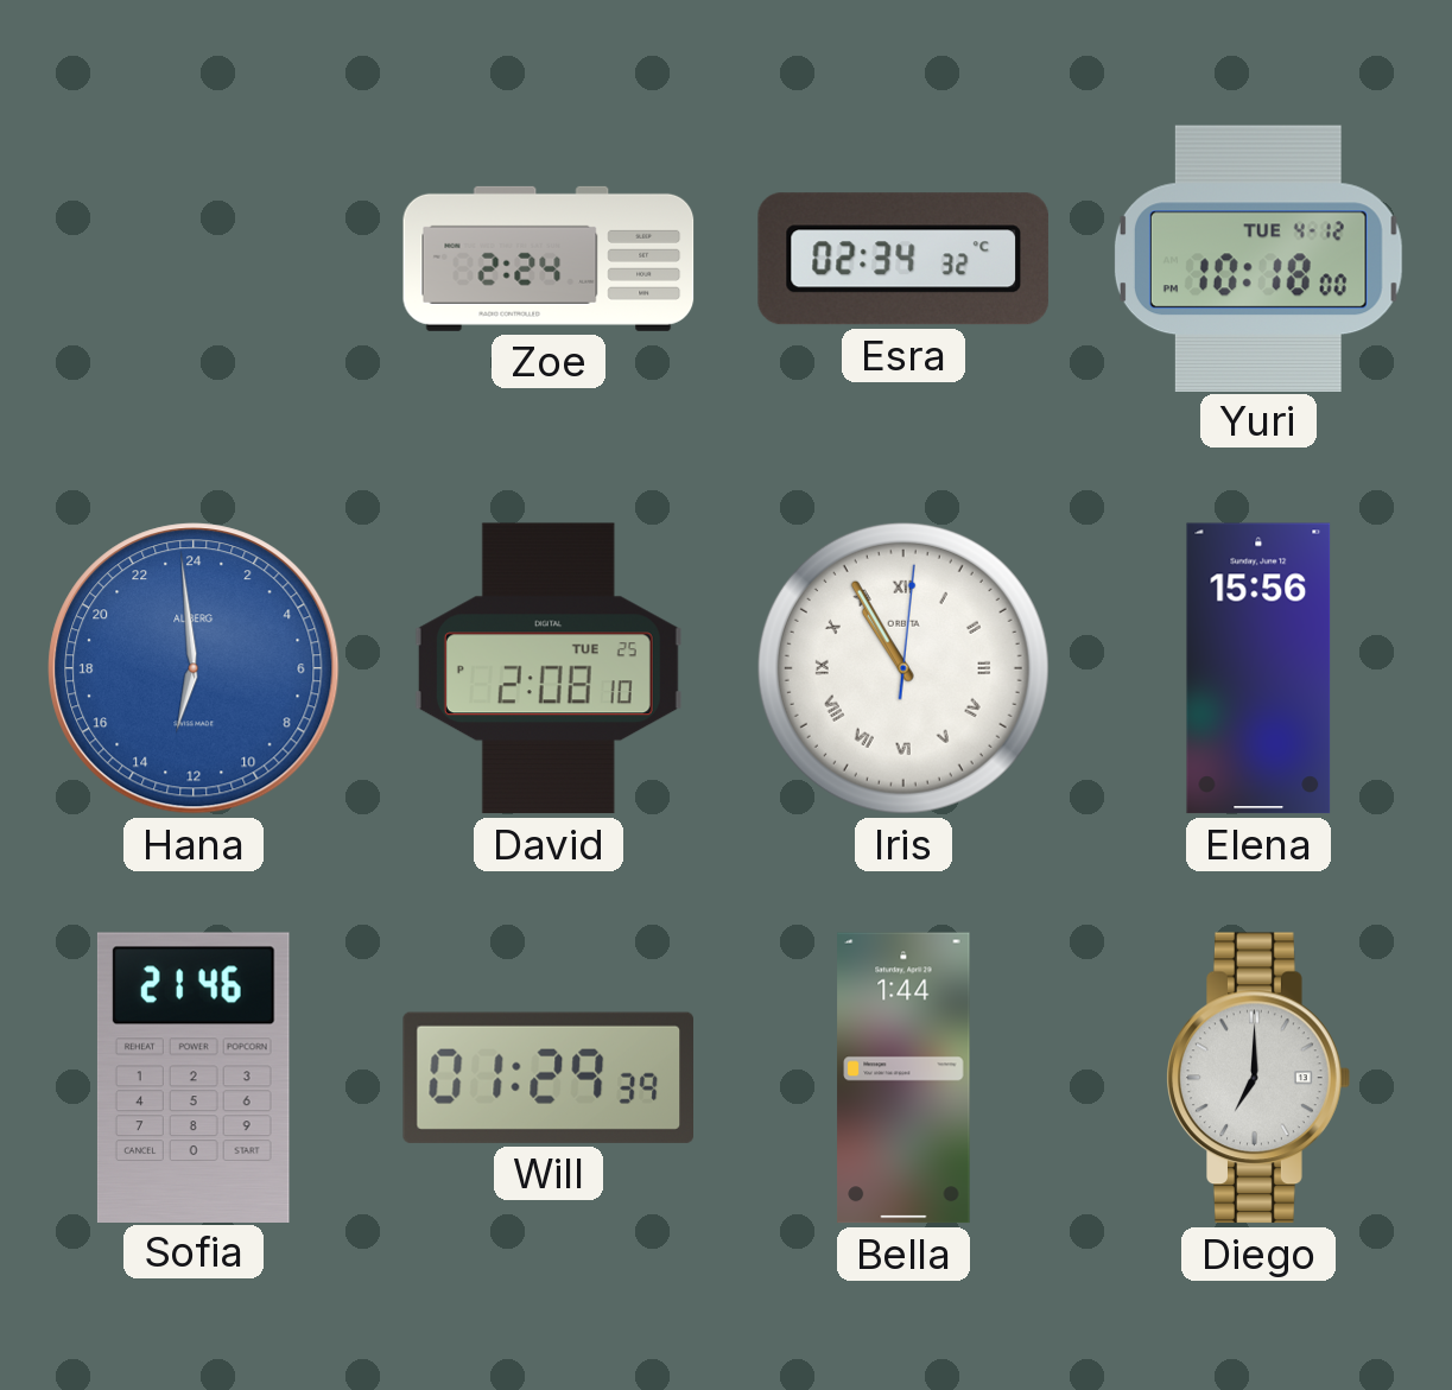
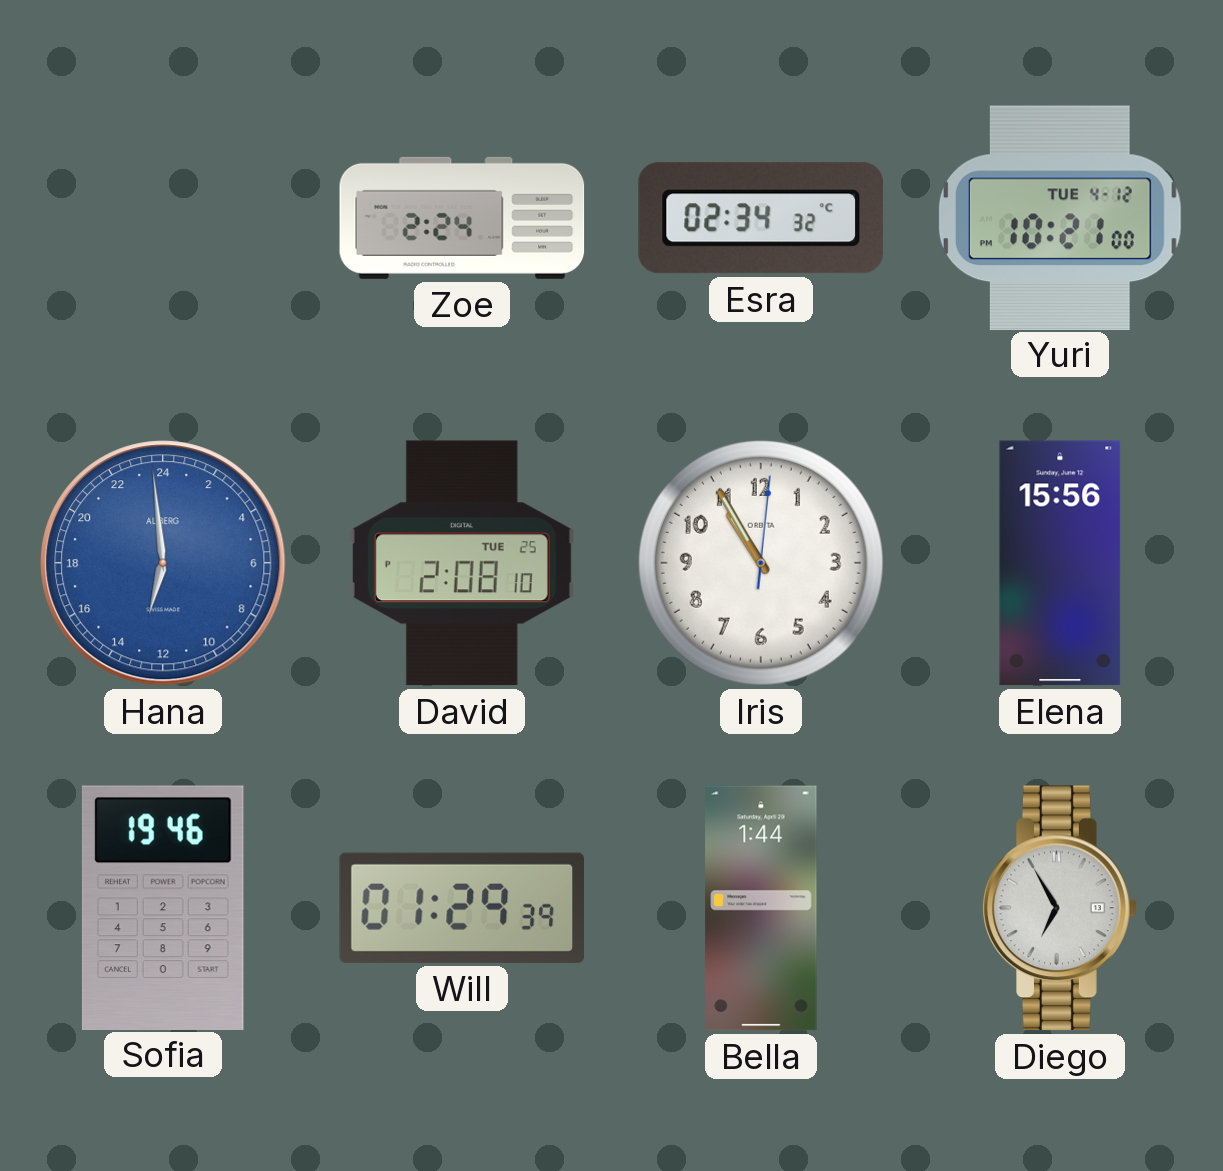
Yuri: 10:18 -> 10:21
Iris numerals: Roman -> Arabic
Sofia: 21:46 -> 19:46
Diego: 7:00 -> 6:55
